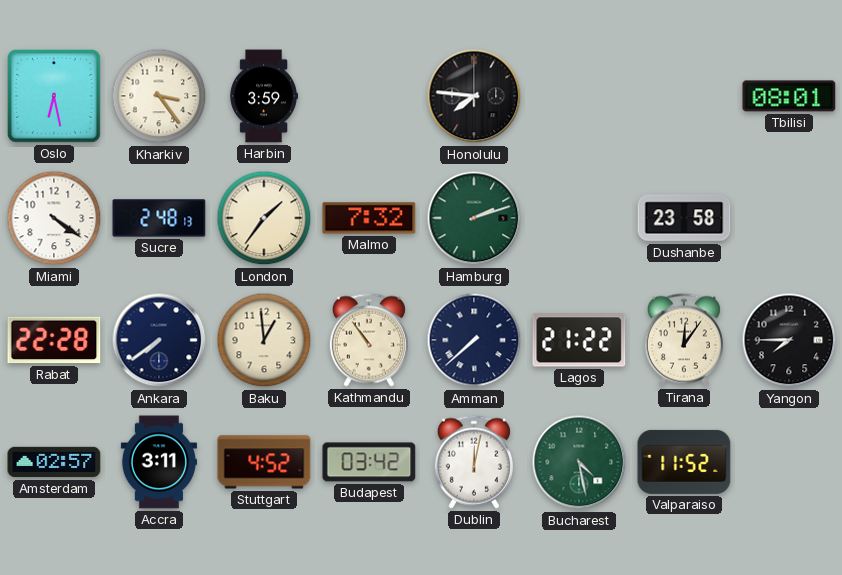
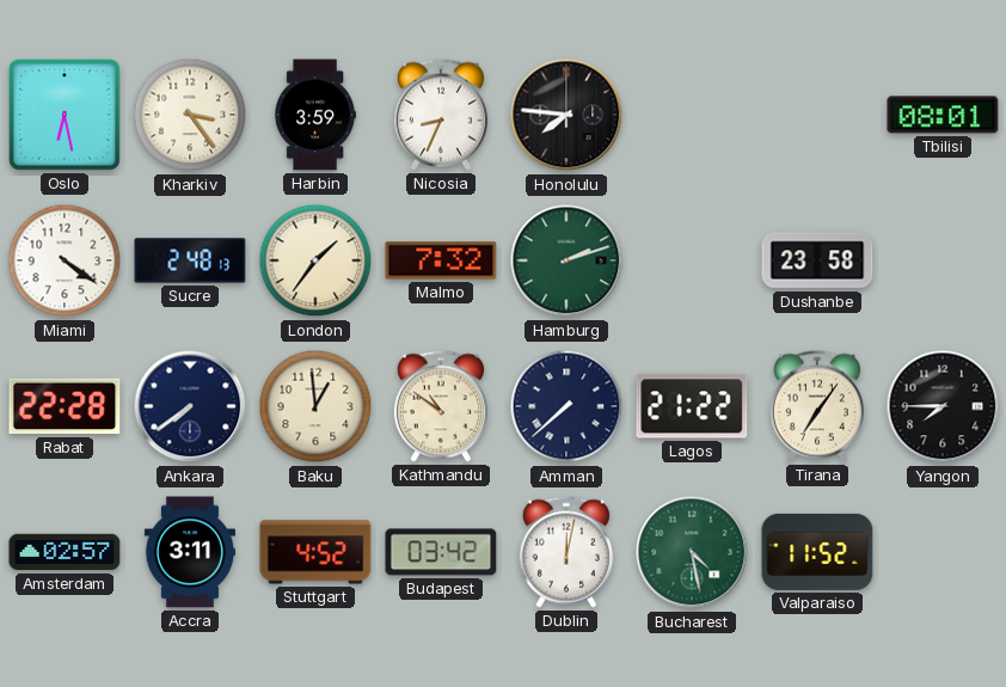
Nicosia: none -> 8:34
Kathmandu: 10:54 -> 10:51
Tirana: 12:06 -> 7:06
